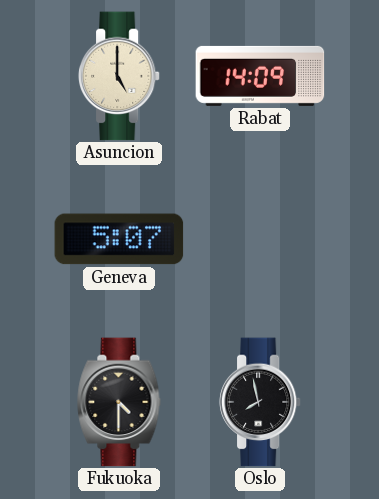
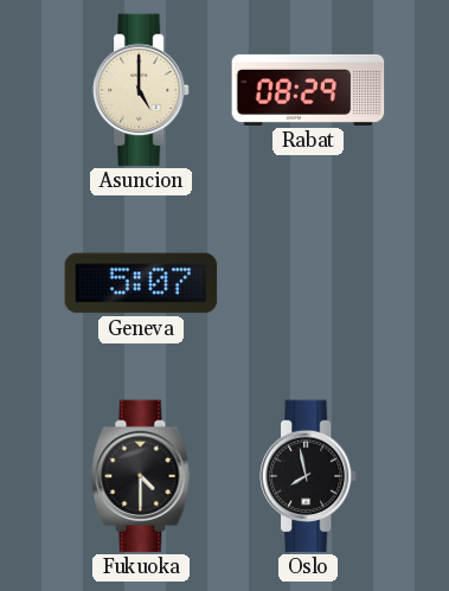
Rabat: 14:09 -> 08:29
